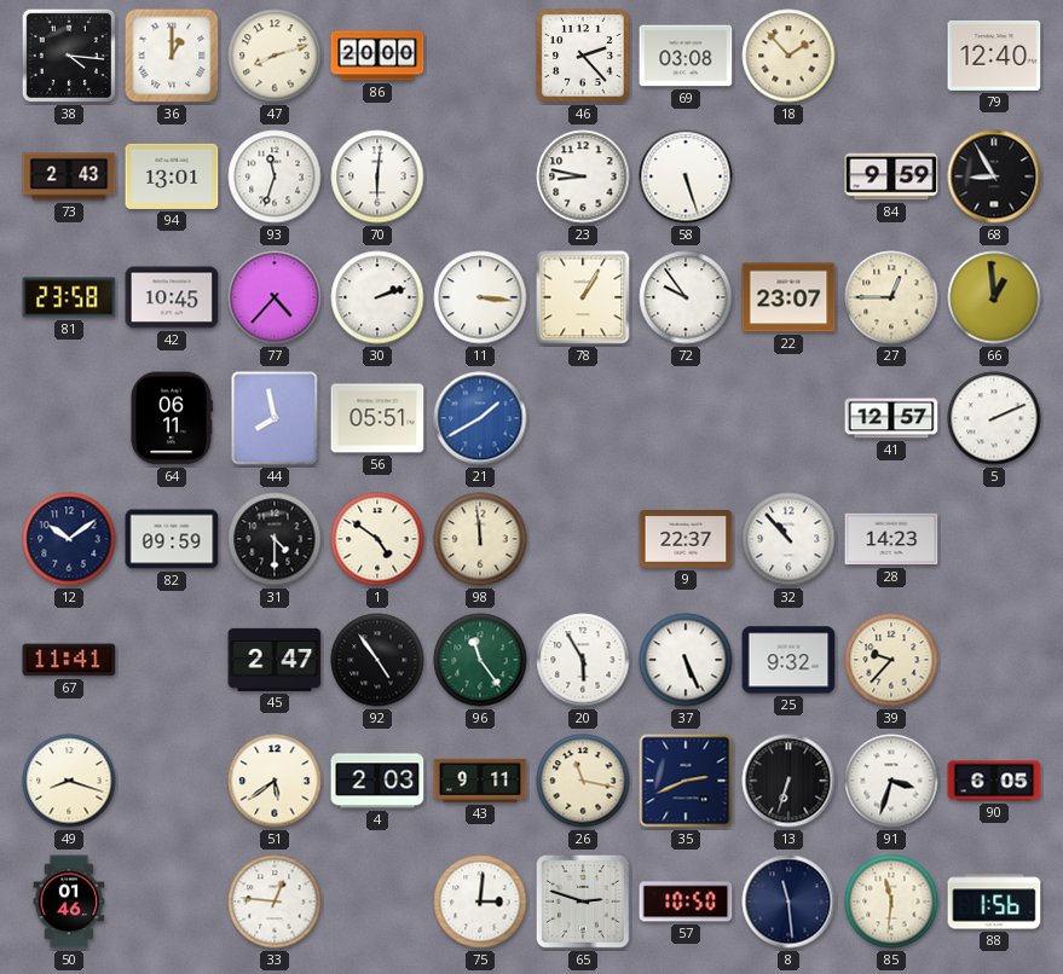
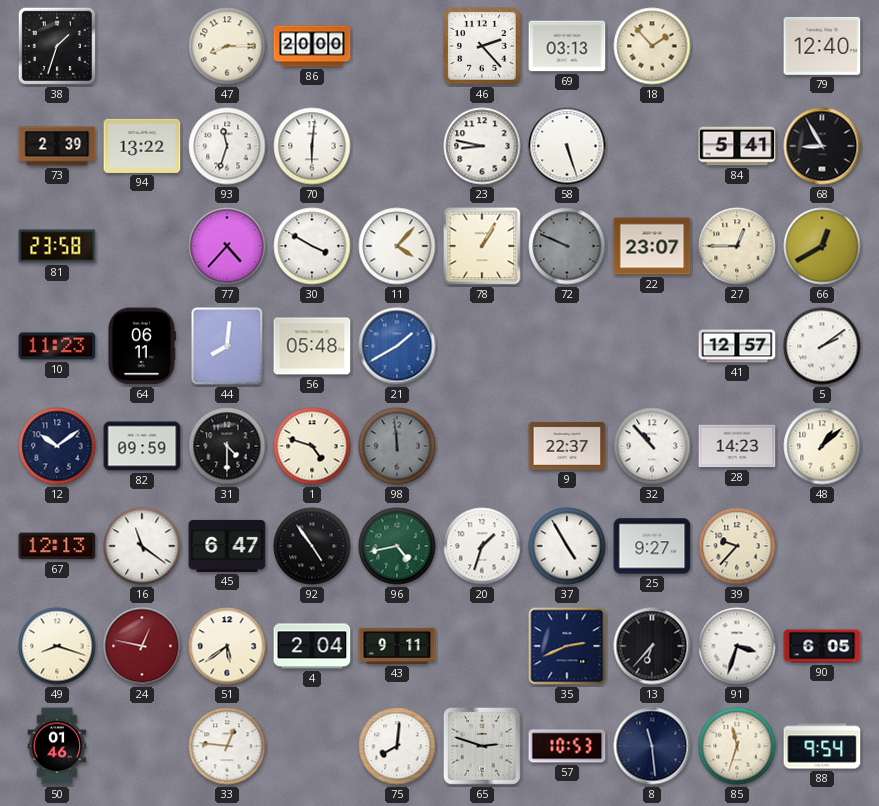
38: 4:16 -> 1:33
36: 1:00 -> none
47: 8:12 -> 8:15
69: 03:08 -> 03:13
73: 2:43 -> 2:39
94: 13:01 -> 13:22
84: 9:59 -> 5:41
42: 10:45 -> none
30: 2:12 -> 3:50
11: 3:16 -> 4:07
72: 9:54 -> 9:49
72 dial: white -> grey
66: 12:59 -> 12:40
10: none -> 11:23
44: 7:58 -> 8:01
56: 05:51 -> 05:48
5: 2:11 -> 2:09
1: 4:51 -> 4:48
98 dial: cream -> grey
48: none -> 1:08
67: 11:41 -> 12:13
16: none -> 11:21
45: 2:47 -> 6:47
96: 11:24 -> 4:43
20: 5:55 -> 1:33
37: 5:26 -> 4:55
25: 9:32 -> 9:27
24: none -> 12:47
4: 2:03 -> 2:04
26: 11:17 -> none
13: 6:33 -> 6:37
75: 3:01 -> 8:01
57: 10:50 -> 10:53
85: 11:31 -> 11:33
88: 1:56 -> 9:54
